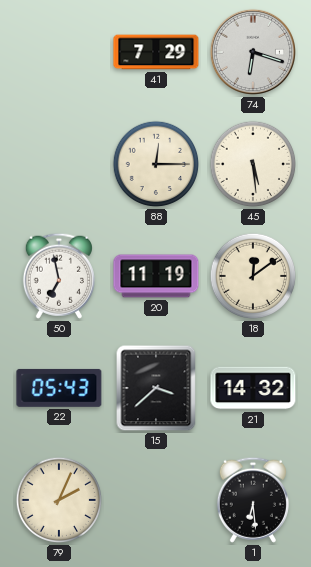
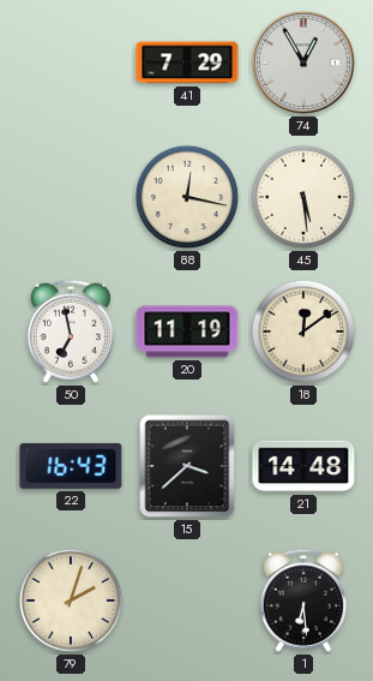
74: 6:18 -> 12:55
88: 12:15 -> 12:17
22: 05:43 -> 16:43
21: 14:32 -> 14:48
79: 2:04 -> 2:03
